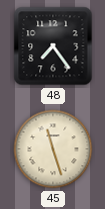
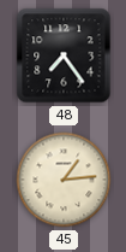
45: 11:27 -> 1:14
